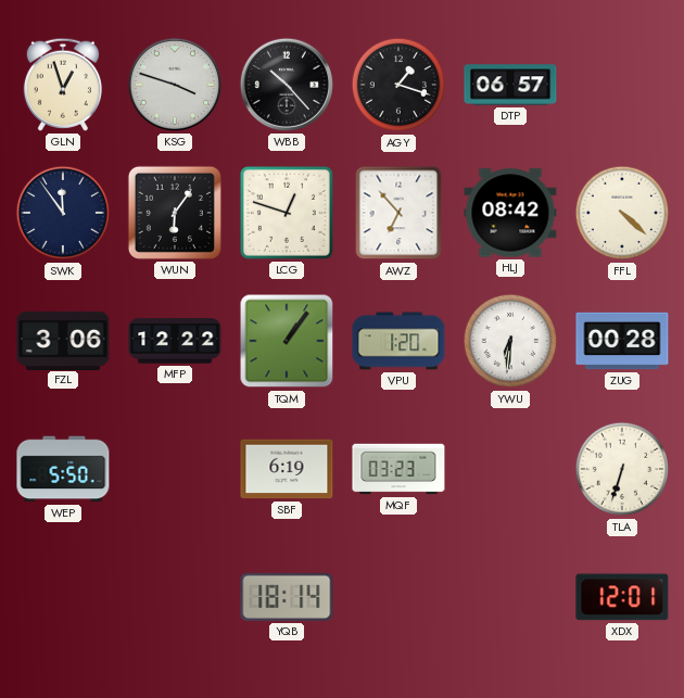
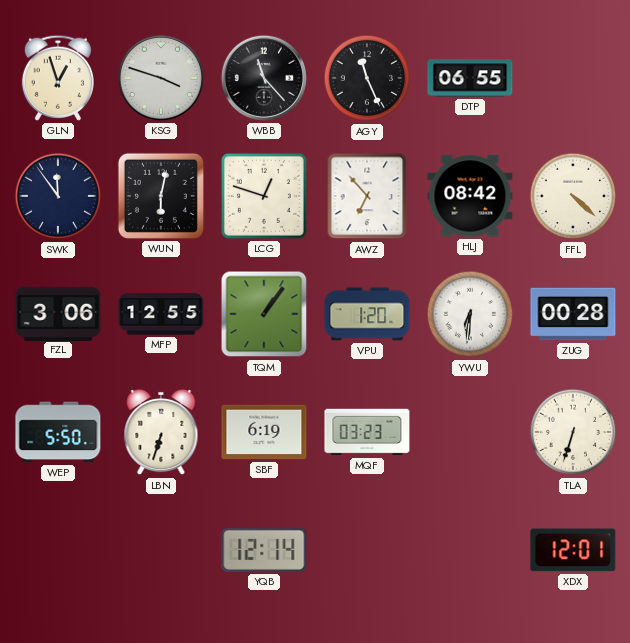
WBB: 10:23 -> 11:23
AGY: 1:18 -> 11:26
DTP: 06:57 -> 06:55
WUN: 6:06 -> 6:02
MFP: 12:22 -> 12:55
LBN: none -> 6:33
YQB: 18:14 -> 12:14
